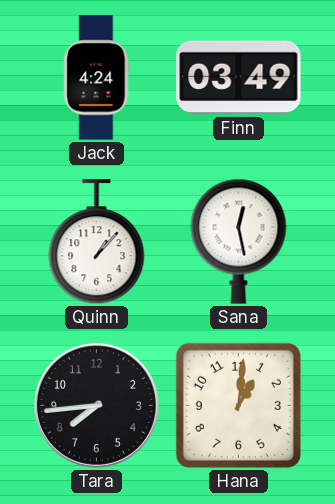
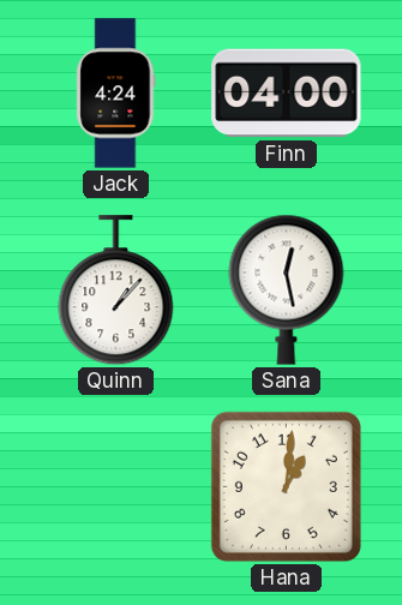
Finn: 03:49 -> 04:00
Tara: 7:44 -> none
